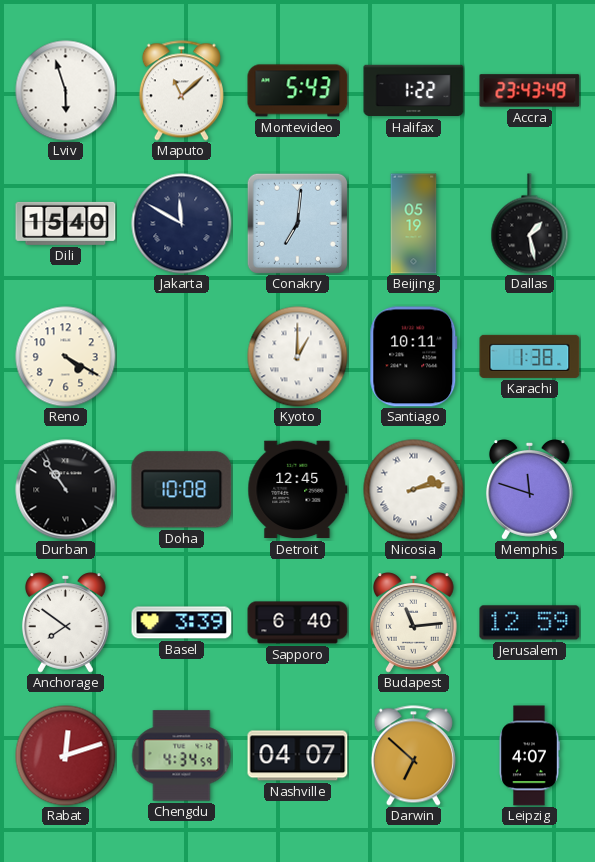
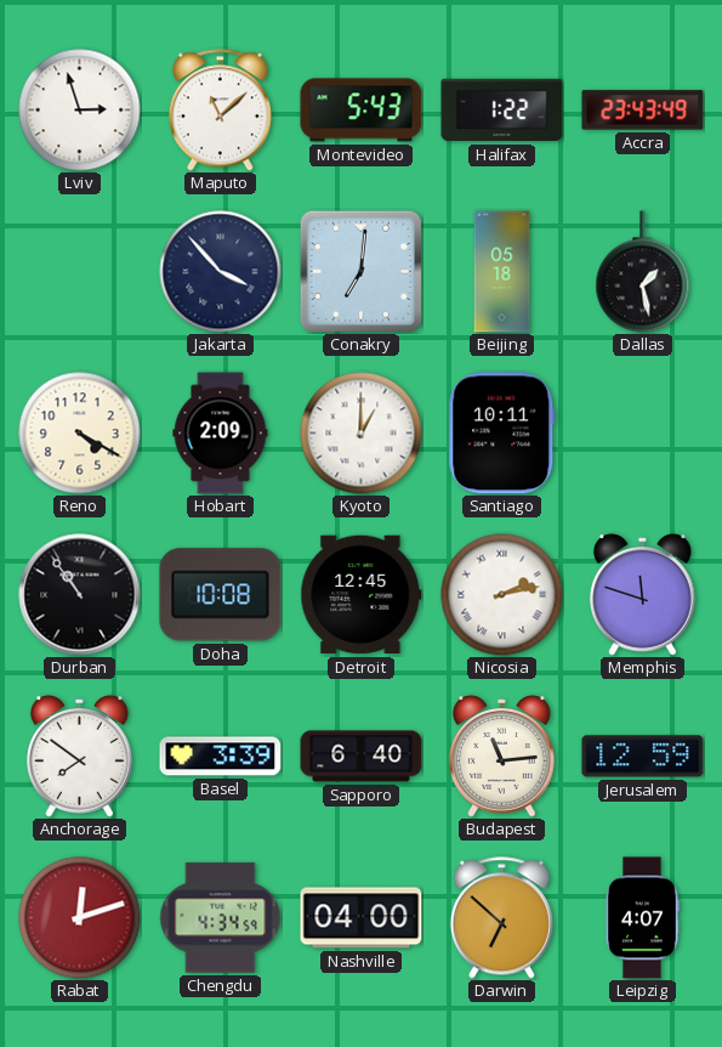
Lviv: 5:57 -> 2:57
Dili: 15:40 -> none
Jakarta: 11:50 -> 3:53
Beijing: 05:19 -> 05:18
Hobart: none -> 2:09
Karachi: 1:38 -> none
Nashville: 04:07 -> 04:00
